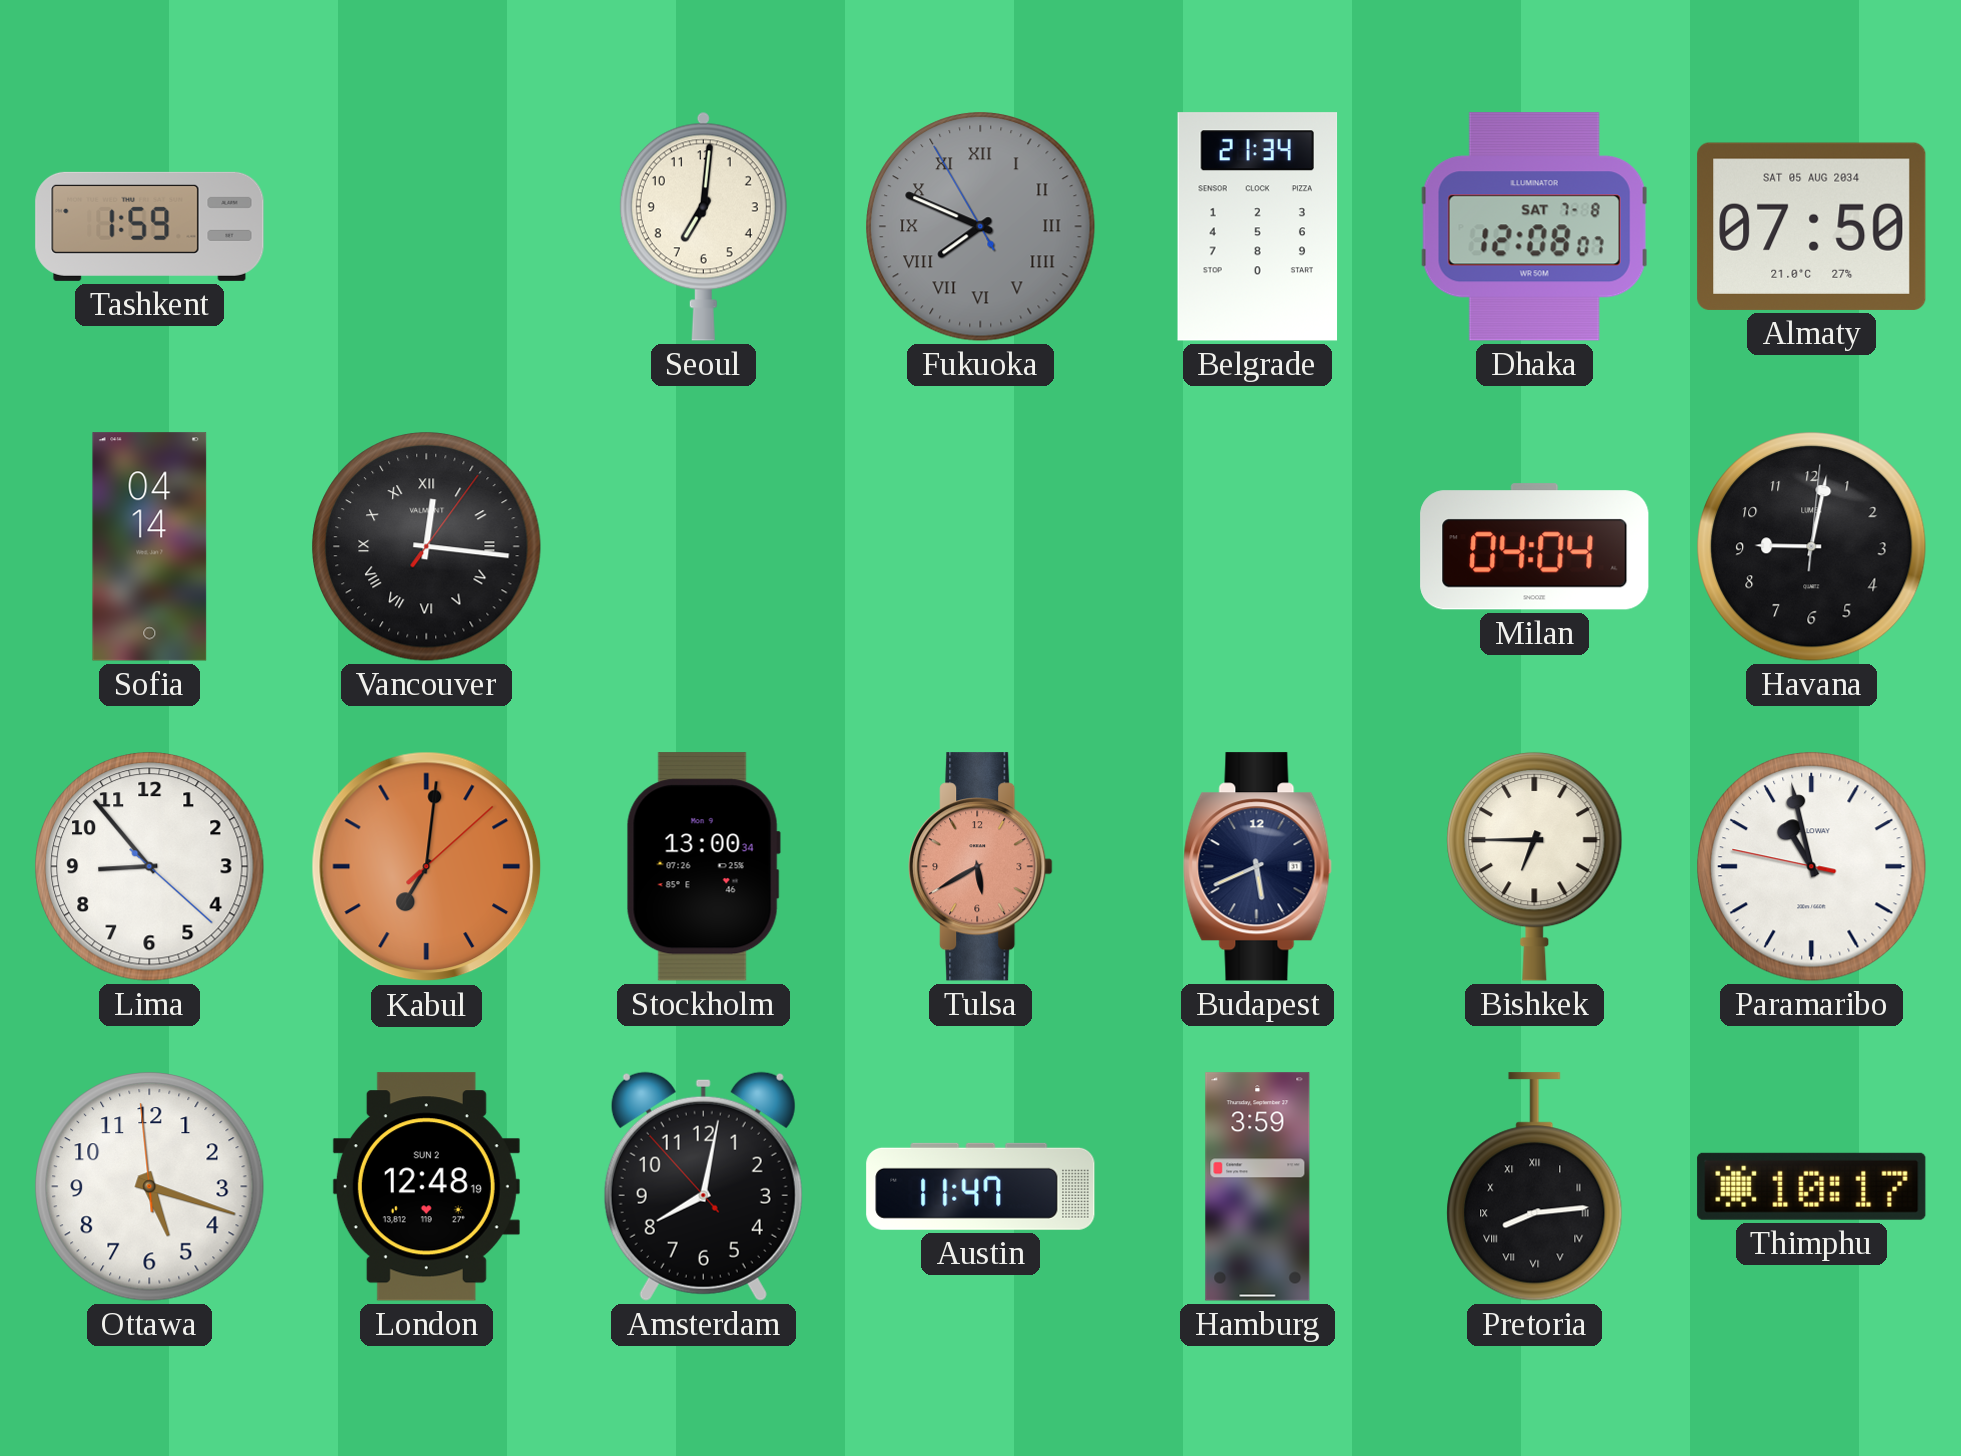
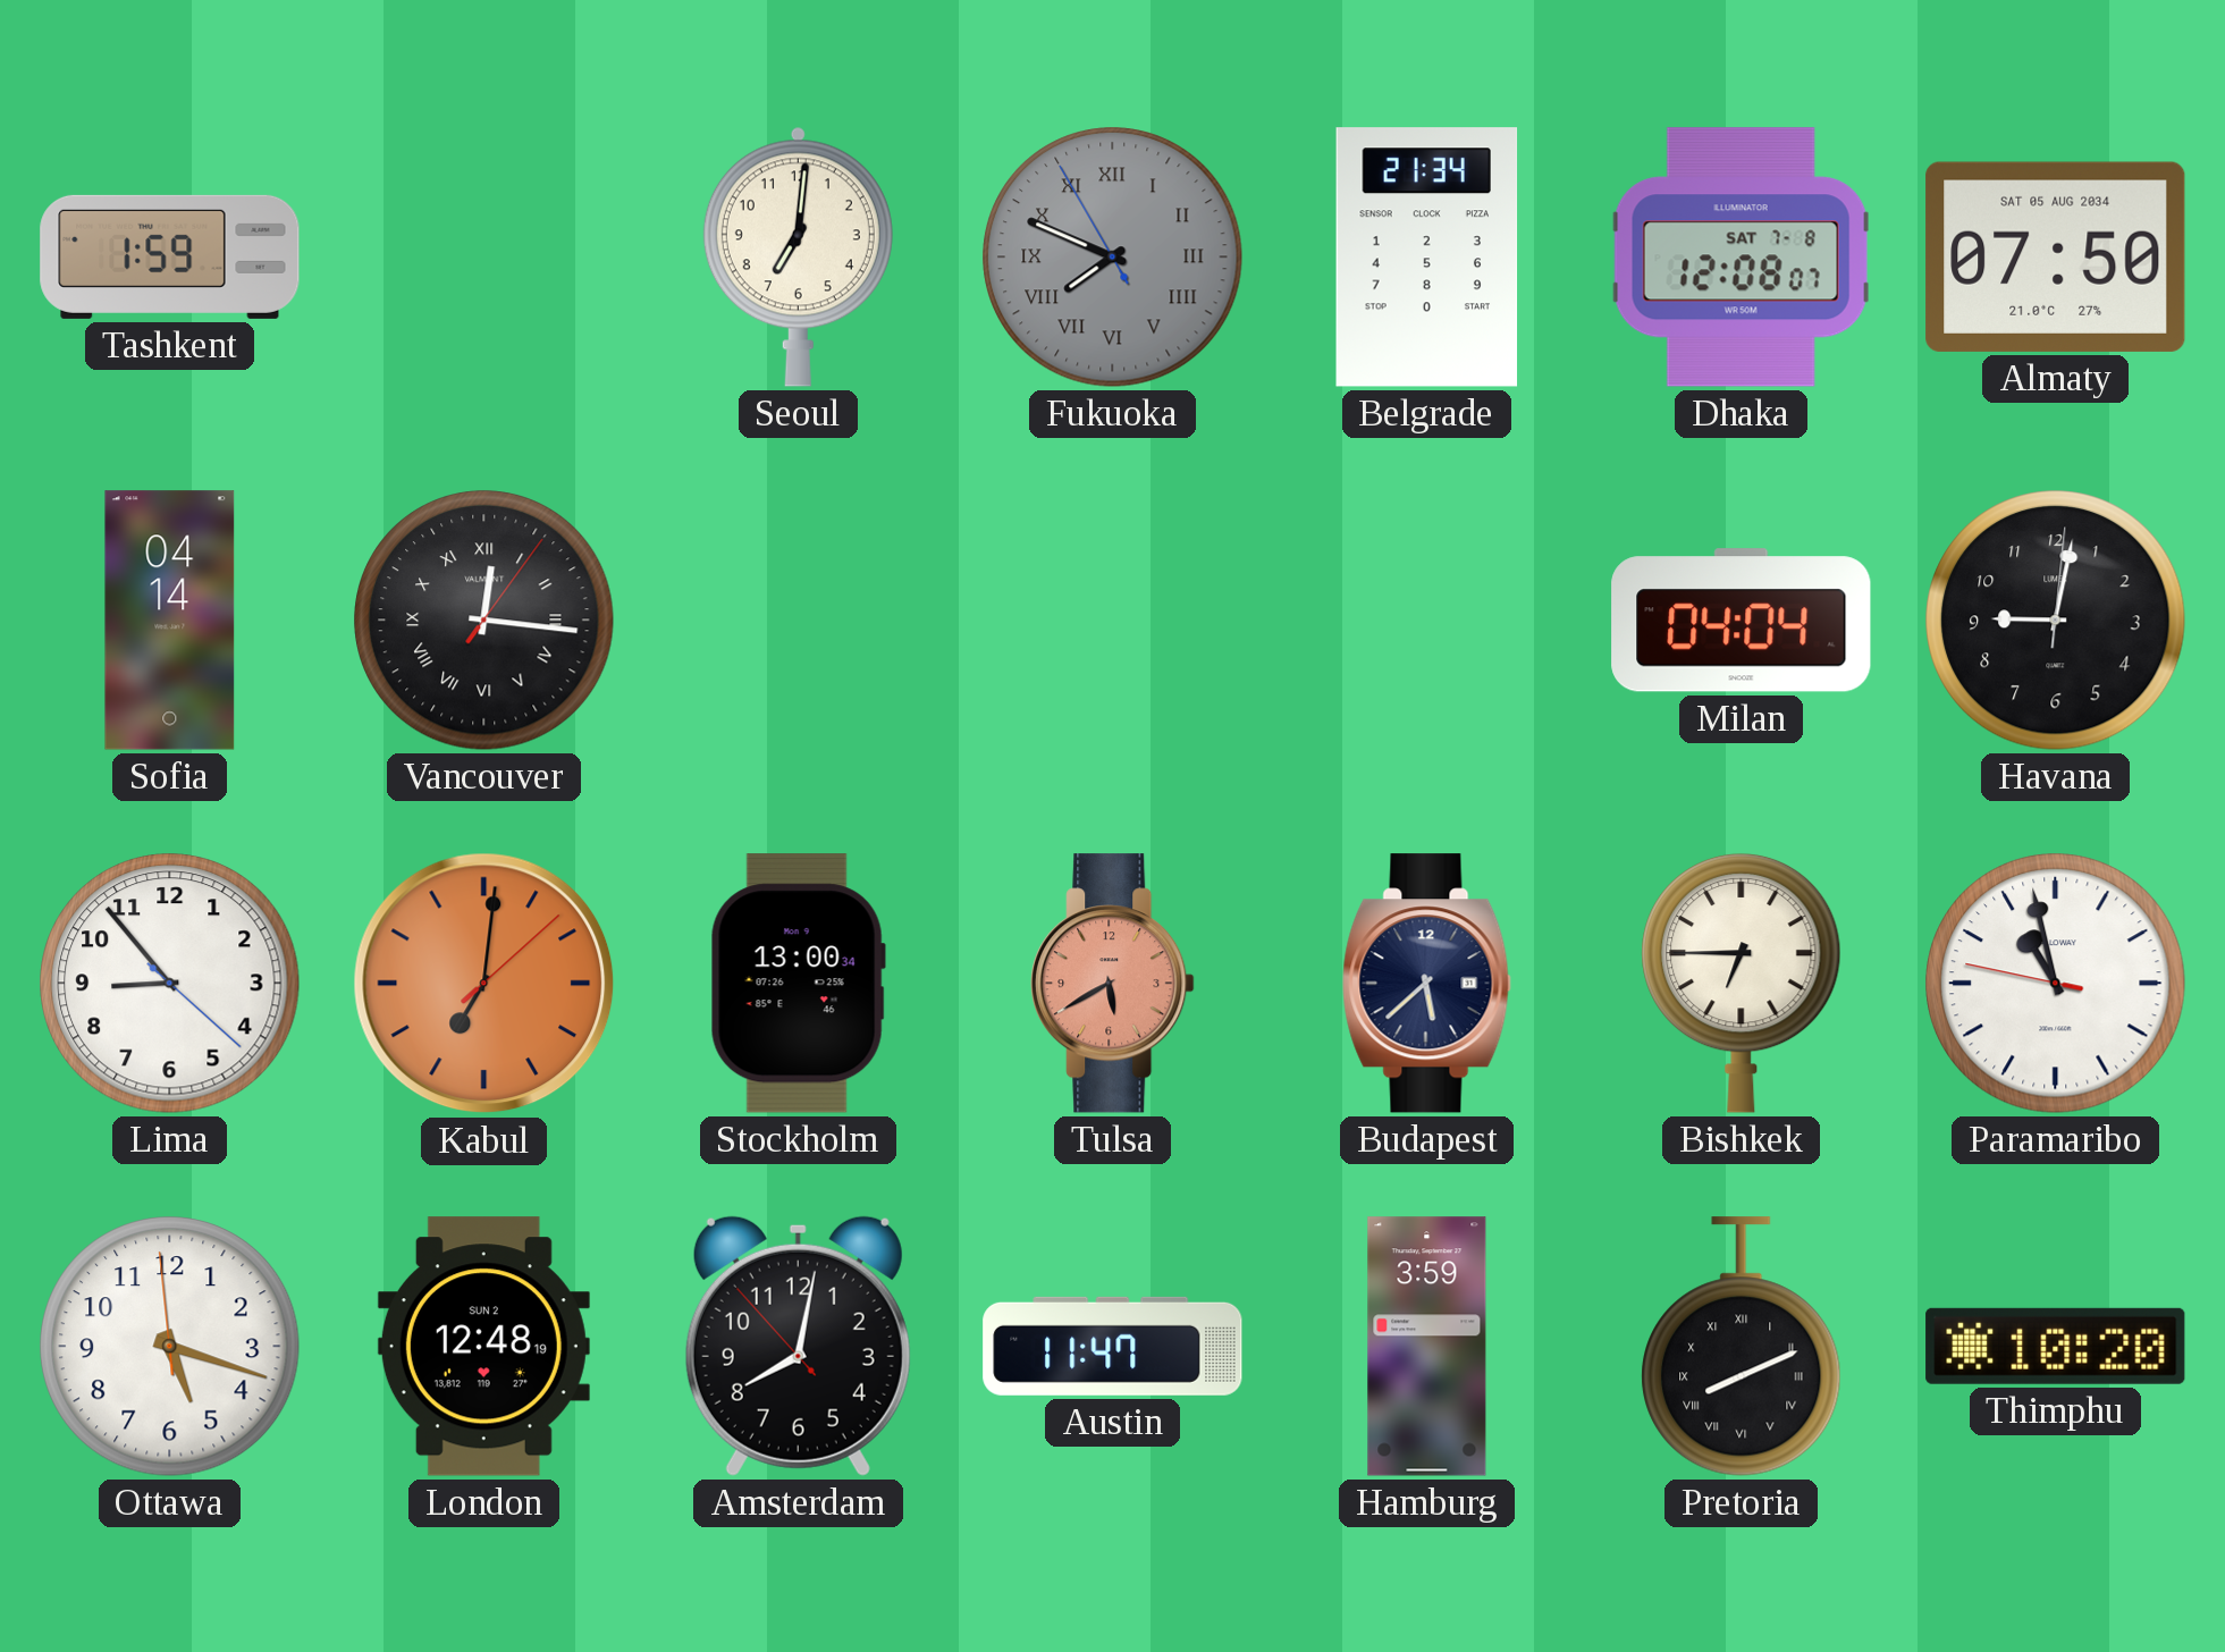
Budapest: 5:41 -> 5:38
Pretoria: 8:14 -> 8:11
Thimphu: 10:17 -> 10:20
